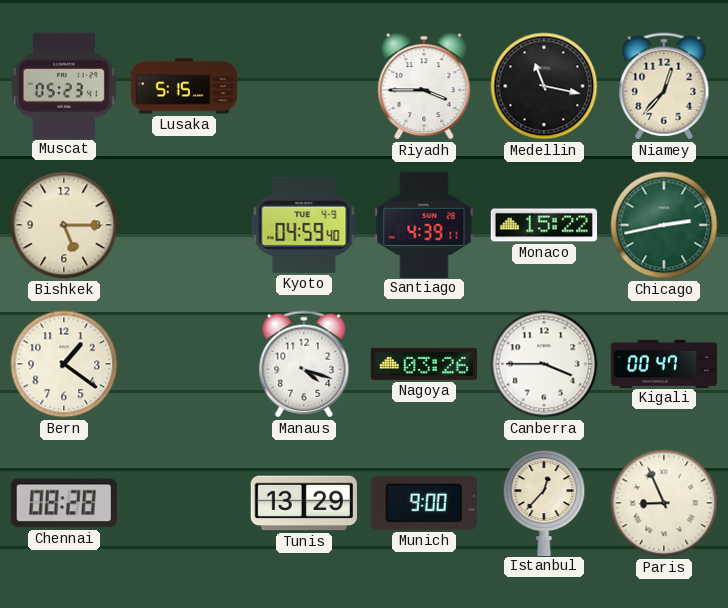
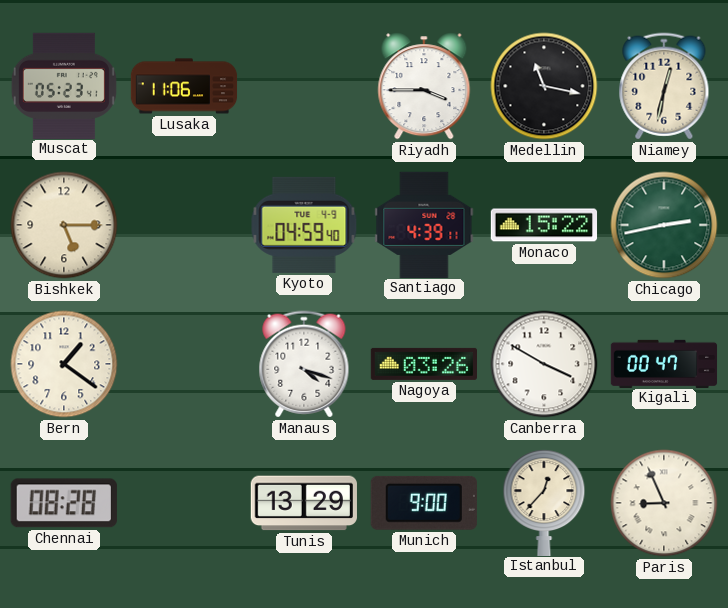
Lusaka: 5:15 -> 11:06
Niamey: 12:37 -> 12:32
Canberra: 3:45 -> 3:50
